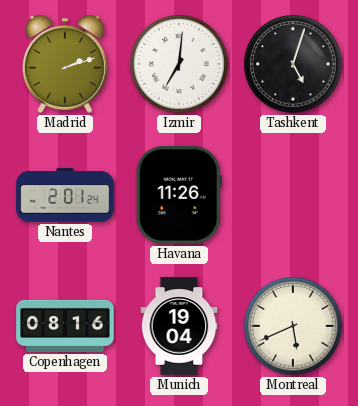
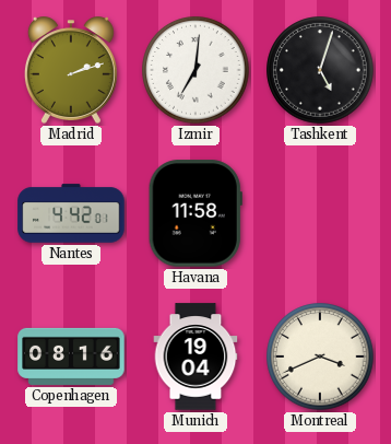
Nantes: 2:01 -> 4:42
Havana: 11:26 -> 11:58
Montreal: 5:41 -> 3:41
